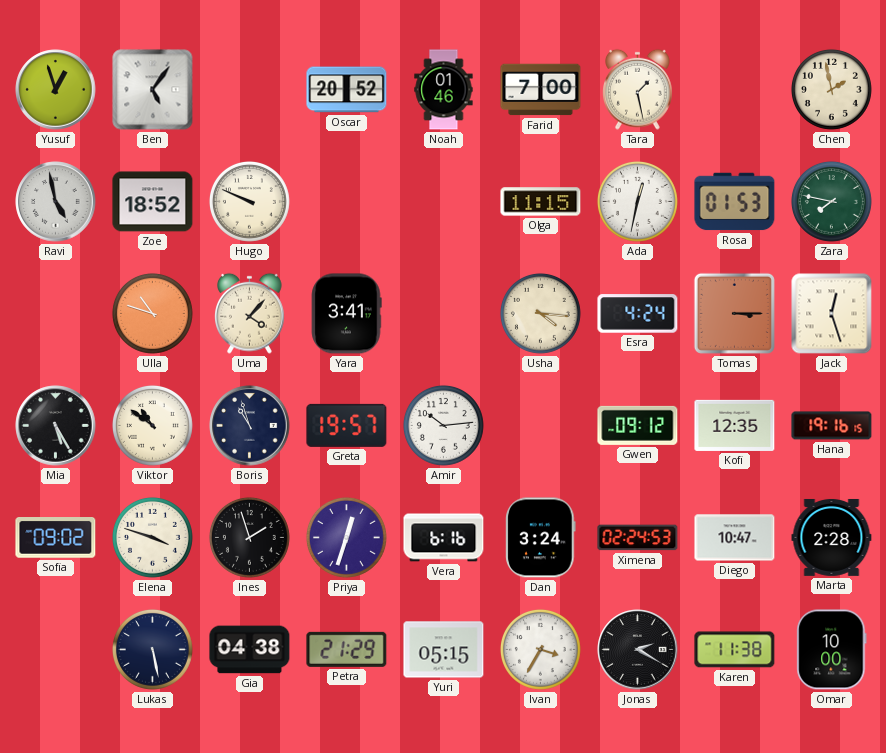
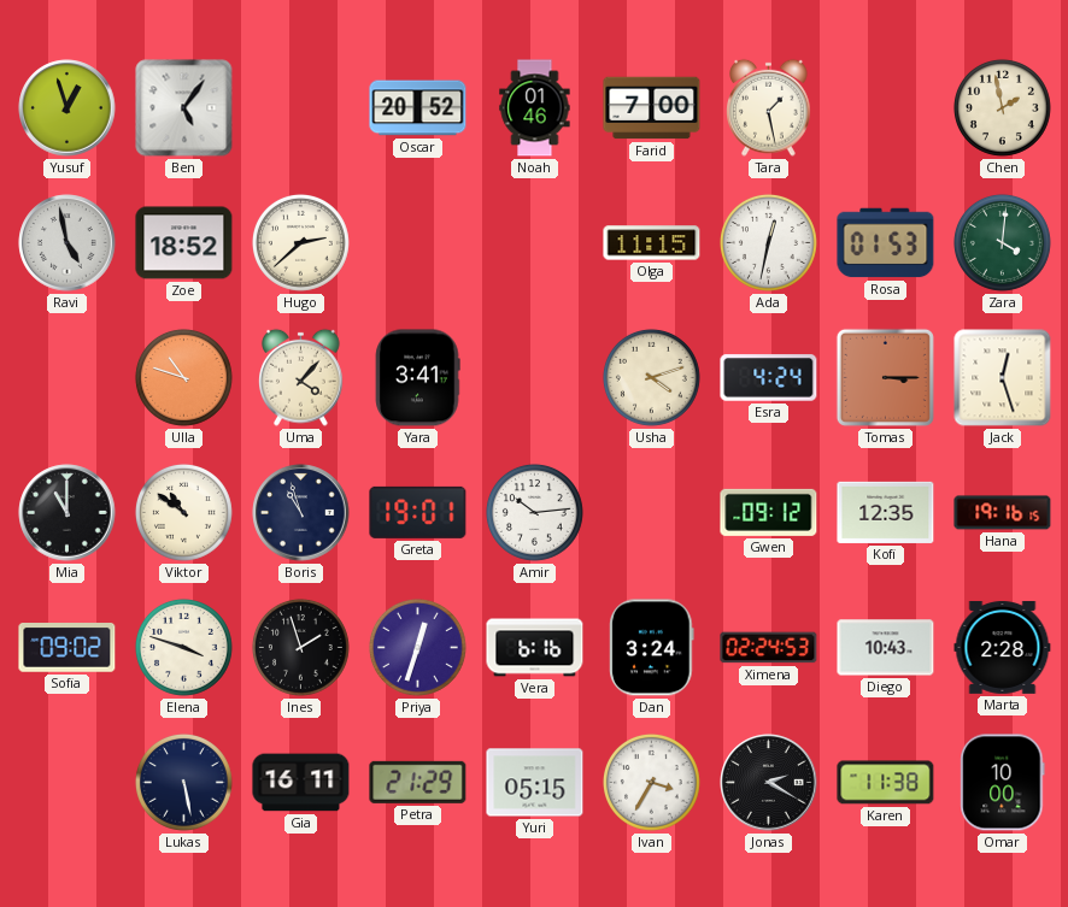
Hugo: 9:49 -> 2:38
Zara: 7:47 -> 4:01
Usha: 4:16 -> 4:12
Mia: 5:25 -> 11:00
Greta: 19:57 -> 19:01
Diego: 10:47 -> 10:43
Gia: 04:38 -> 16:11
